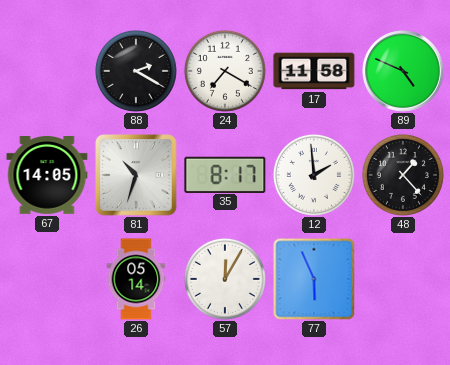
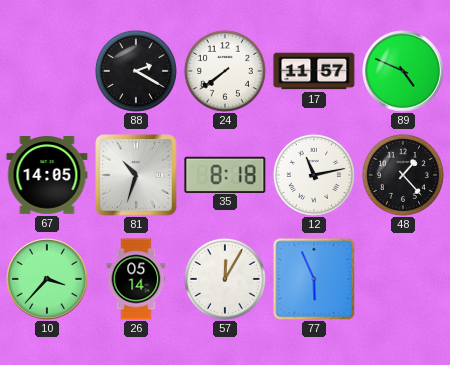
24: 7:20 -> 7:39
17: 11:58 -> 11:57
35: 8:17 -> 8:18
12: 1:59 -> 11:13
10: none -> 3:37
